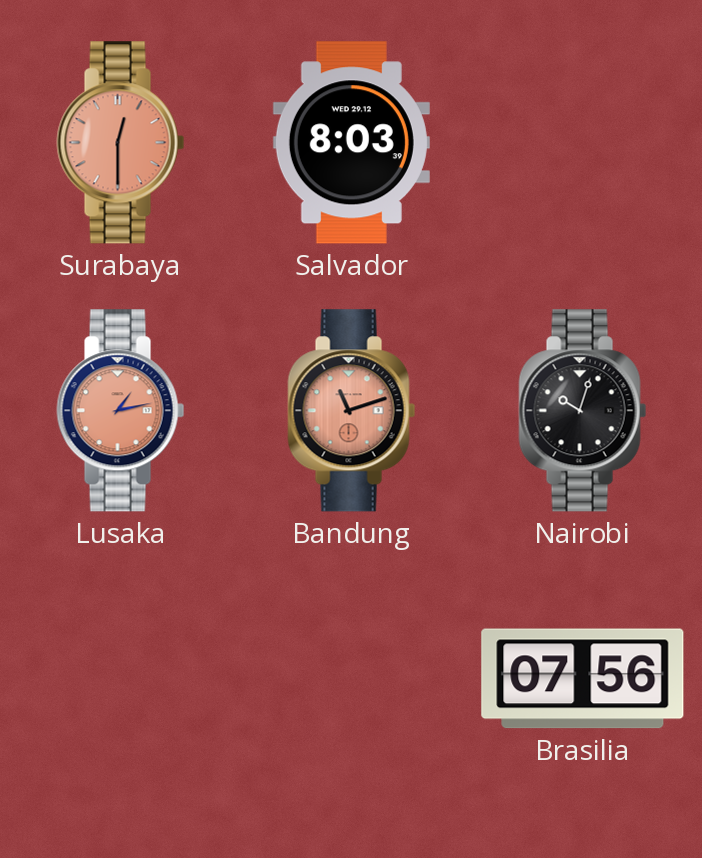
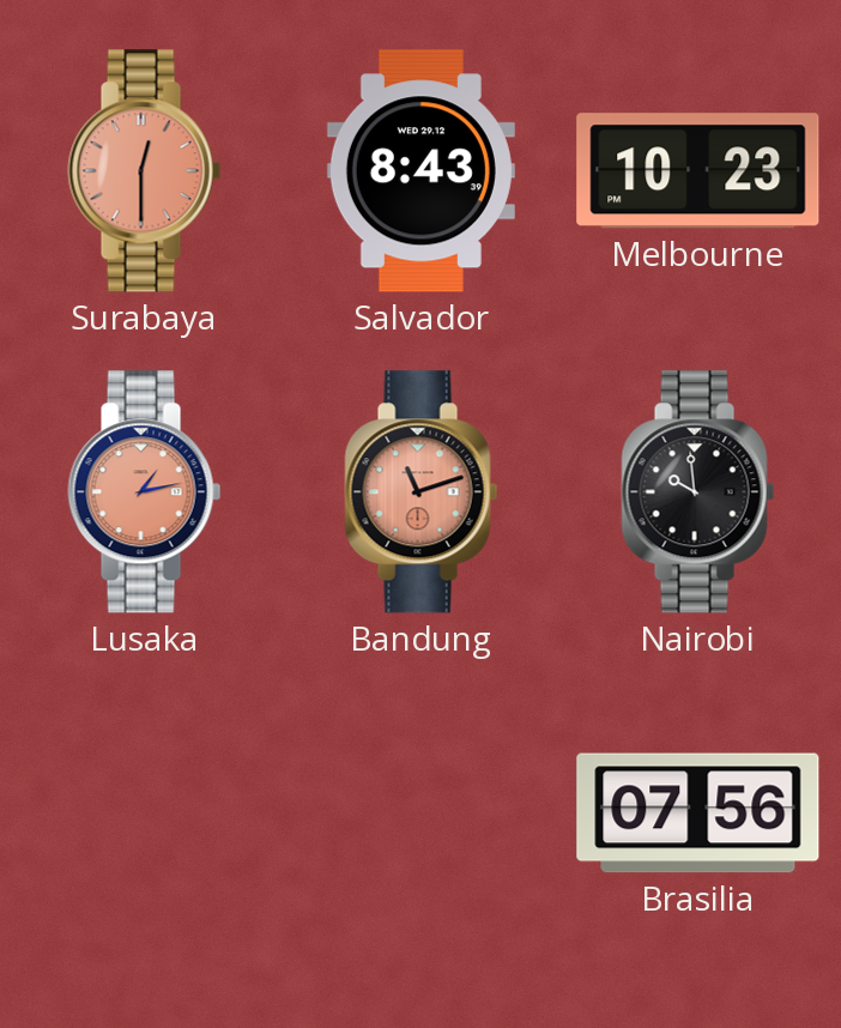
Salvador: 8:03 -> 8:43
Melbourne: none -> 10:23
Nairobi: 10:03 -> 9:59
